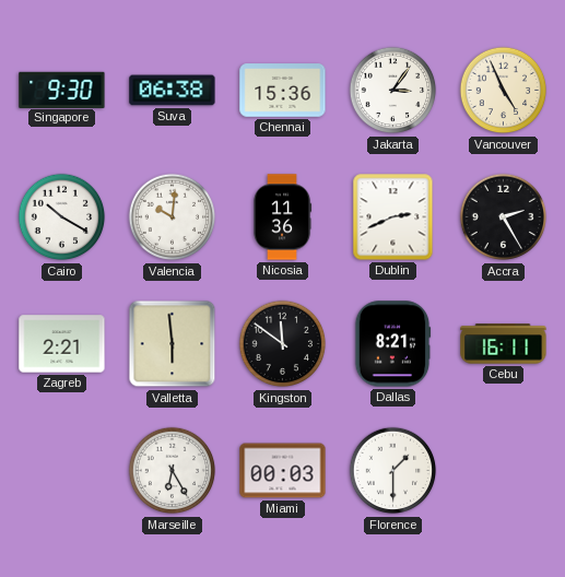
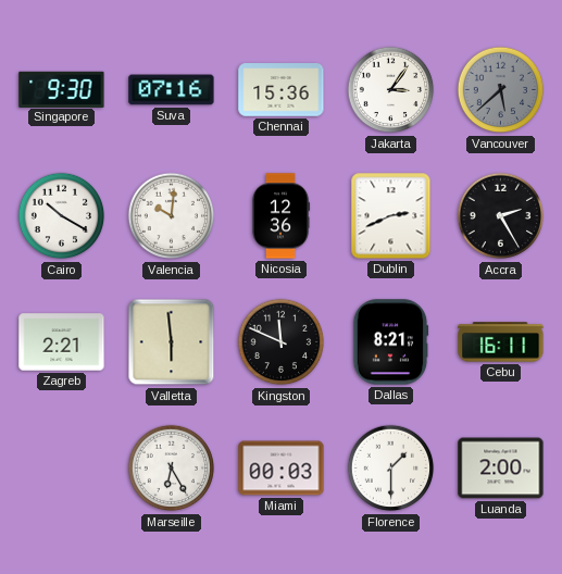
Suva: 06:38 -> 07:16
Vancouver: 4:56 -> 5:38
Vancouver dial: cream -> grey
Nicosia: 11:36 -> 12:36
Kingston: 11:51 -> 11:49
Luanda: none -> 2:00
